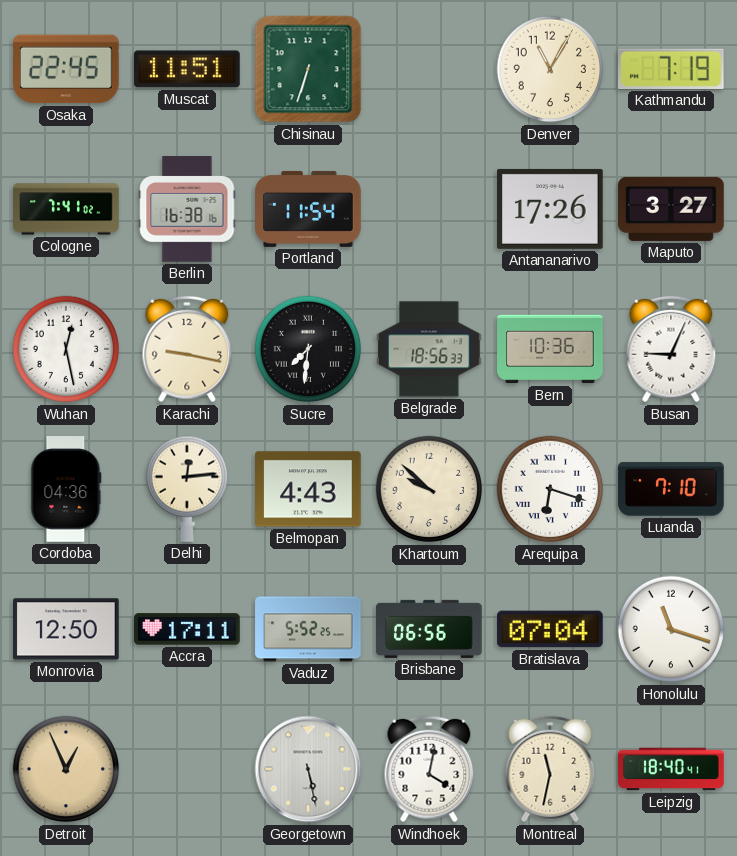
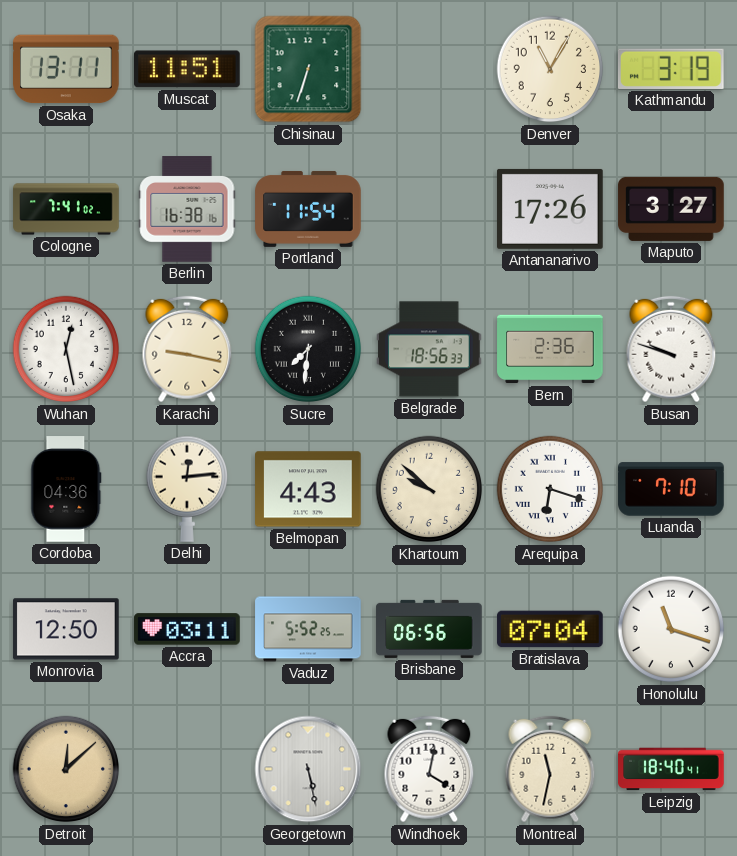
Osaka: 22:45 -> 13:11
Kathmandu: 7:19 -> 3:19
Bern: 10:36 -> 2:36
Busan: 9:04 -> 9:48
Accra: 17:11 -> 03:11
Detroit: 12:56 -> 12:08
